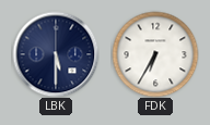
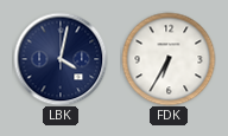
LBK: 5:30 -> 4:02
